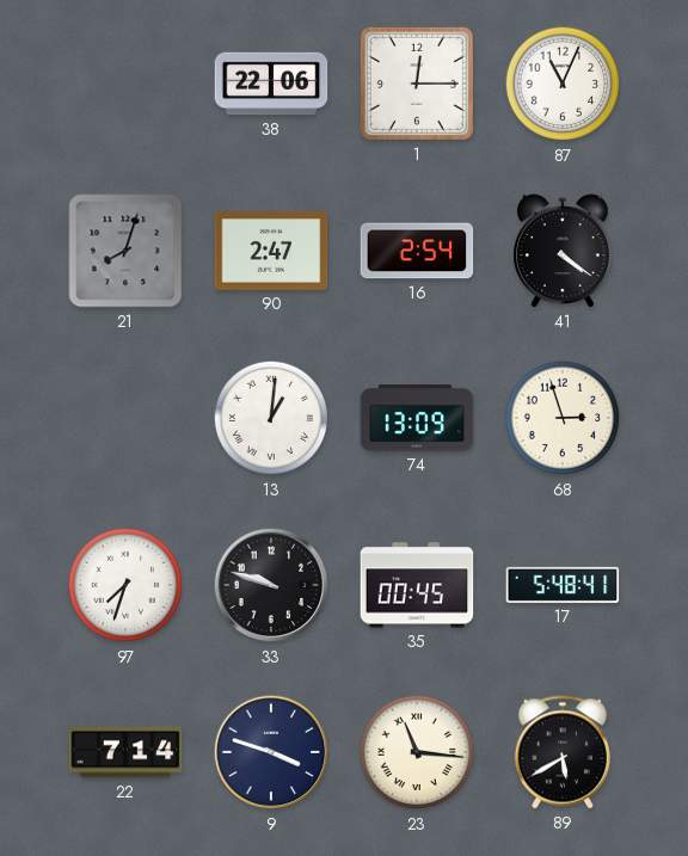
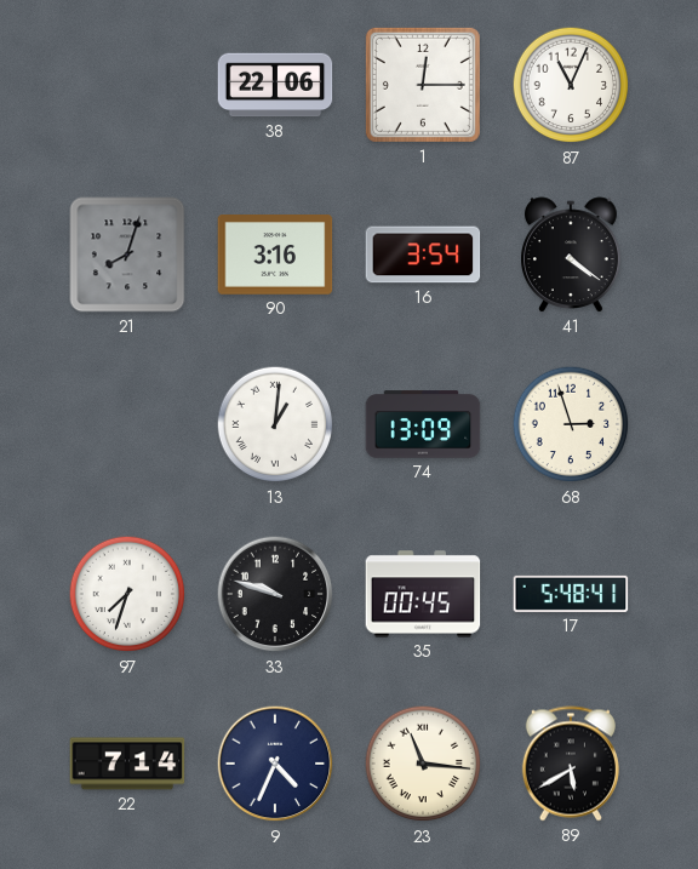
90: 2:47 -> 3:16
16: 2:54 -> 3:54
9: 3:48 -> 4:34
